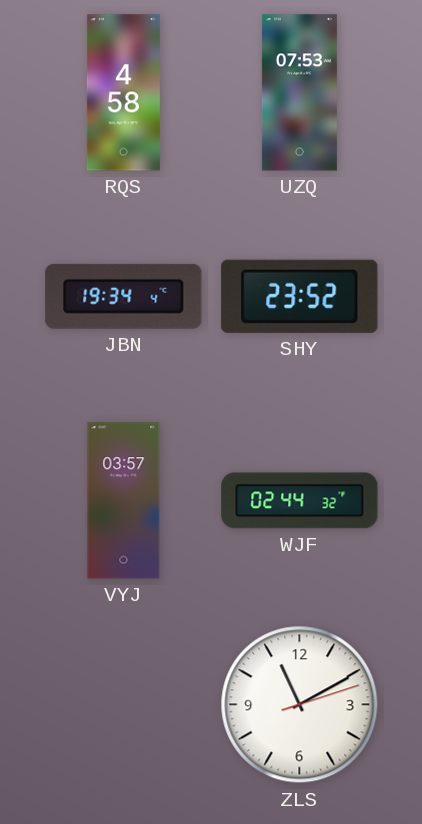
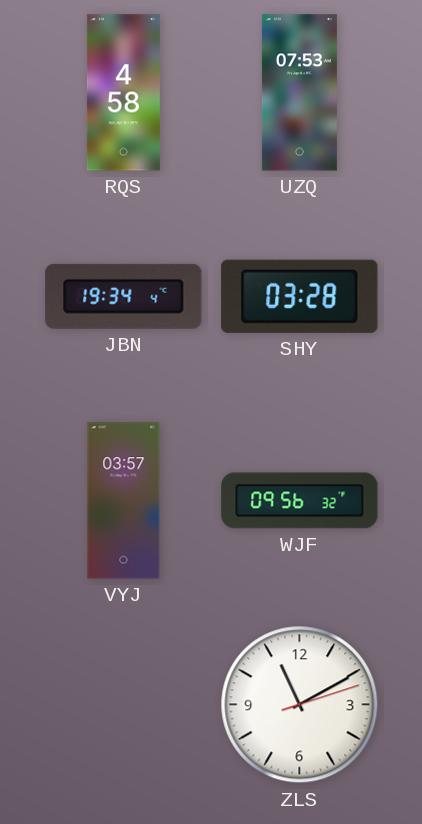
SHY: 23:52 -> 03:28
WJF: 02:44 -> 09:56
